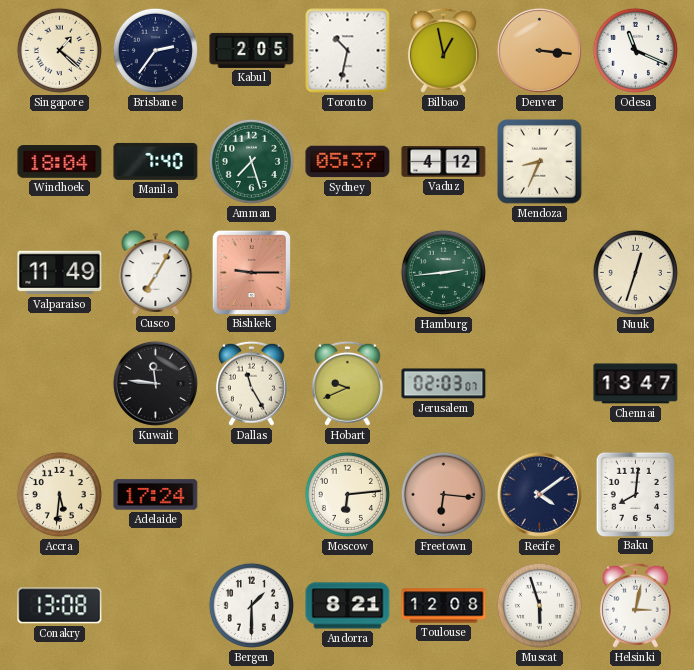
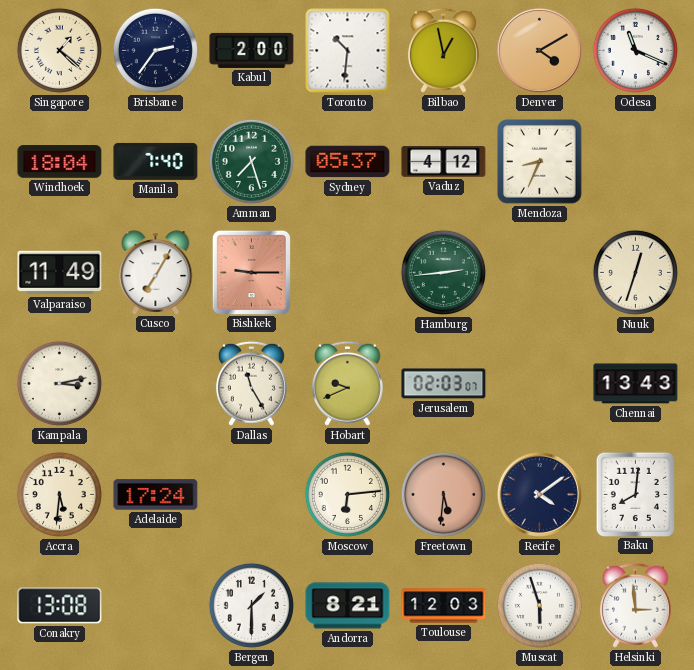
Kabul: 2:05 -> 2:00
Toronto: 10:32 -> 10:31
Denver: 3:16 -> 4:10
Kampala: none -> 3:13
Kuwait: 11:46 -> none
Chennai: 13:47 -> 13:43
Freetown: 6:16 -> 5:31
Toulouse: 12:08 -> 12:03
Helsinki: 3:02 -> 2:59
